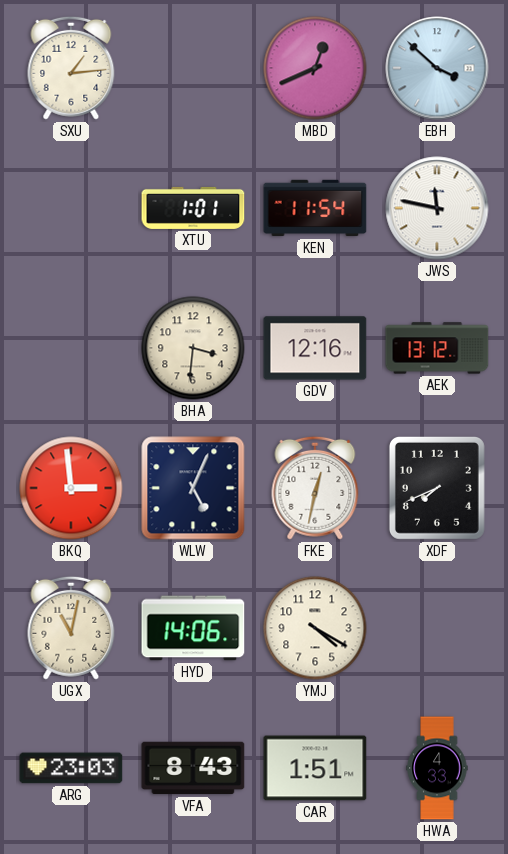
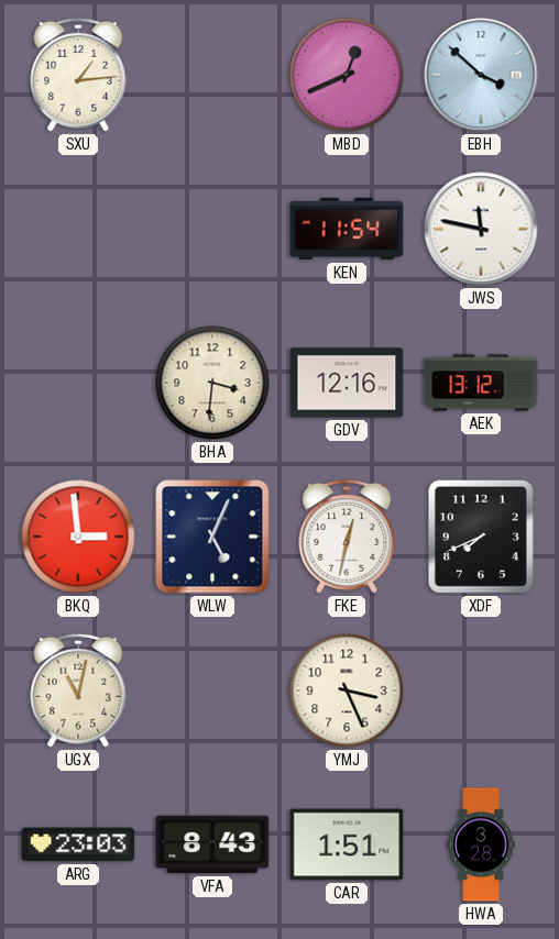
XTU: 1:01 -> none
HYD: 14:06 -> none
YMJ: 4:20 -> 3:26
HWA: 4:33 -> 3:28
